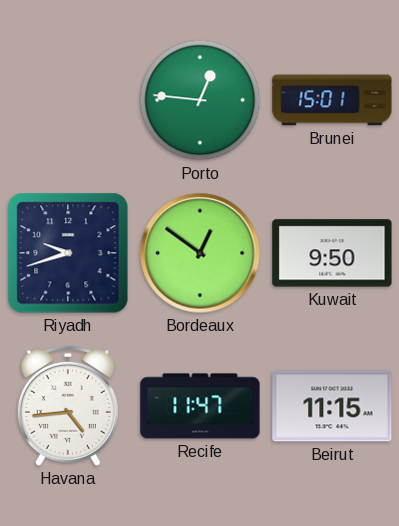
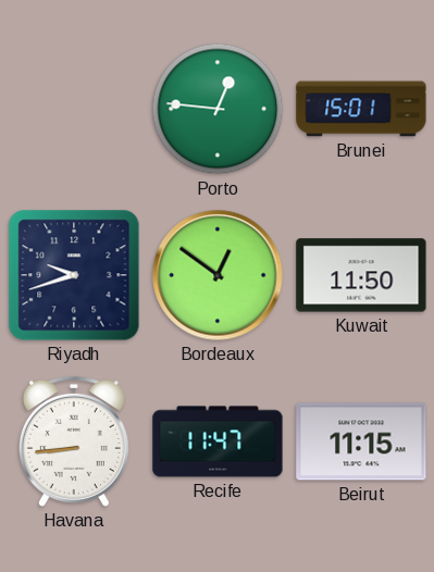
Kuwait: 9:50 -> 11:50
Havana: 4:44 -> 8:44
